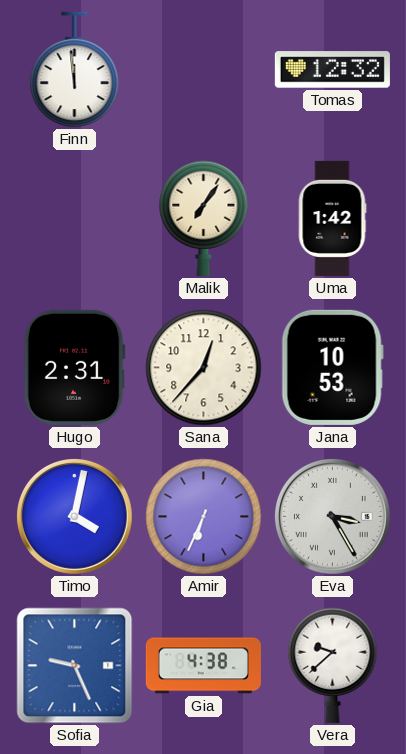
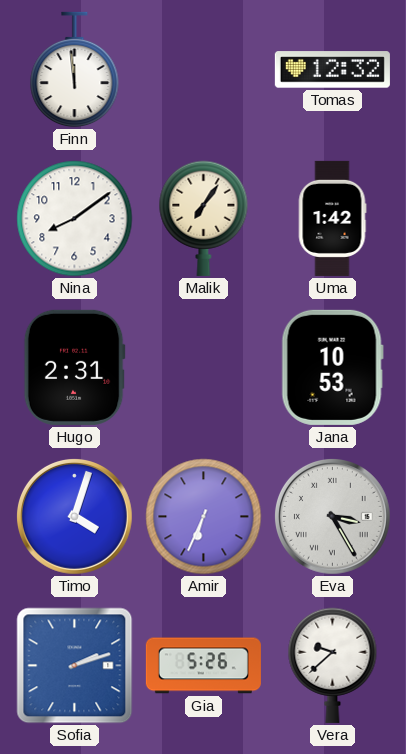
Nina: none -> 8:09
Sana: 12:37 -> none
Timo: 4:02 -> 4:03
Sofia: 9:26 -> 2:12
Gia: 4:38 -> 5:26
